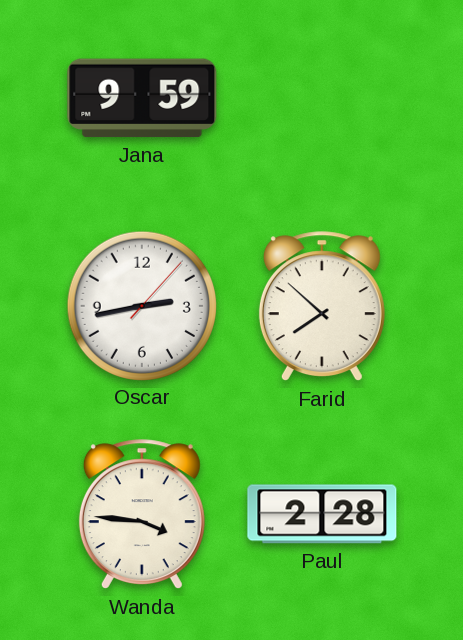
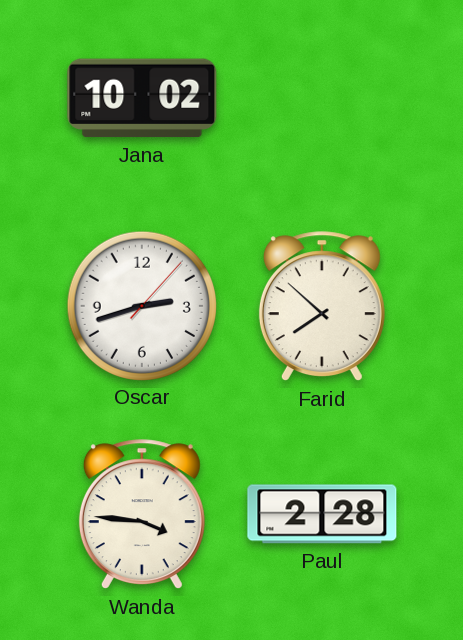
Jana: 9:59 -> 10:02
Oscar: 2:43 -> 2:42
